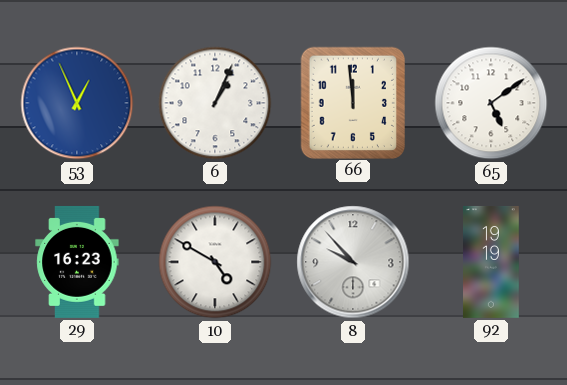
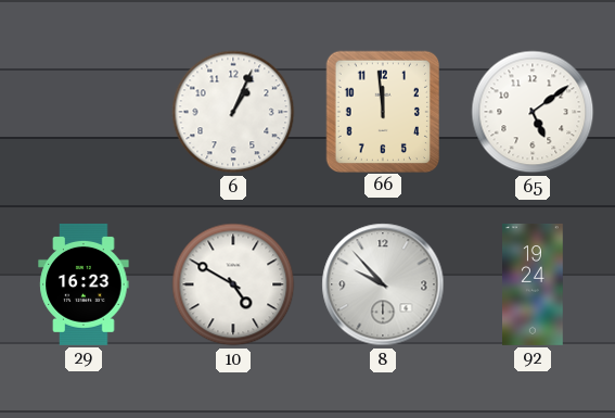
53: 12:56 -> none
92: 19:19 -> 19:24
